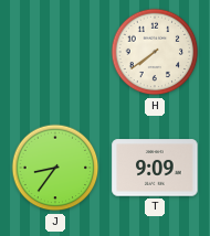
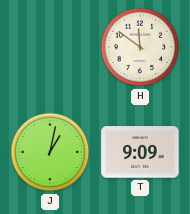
H: 7:39 -> 11:51
J: 8:36 -> 1:02
